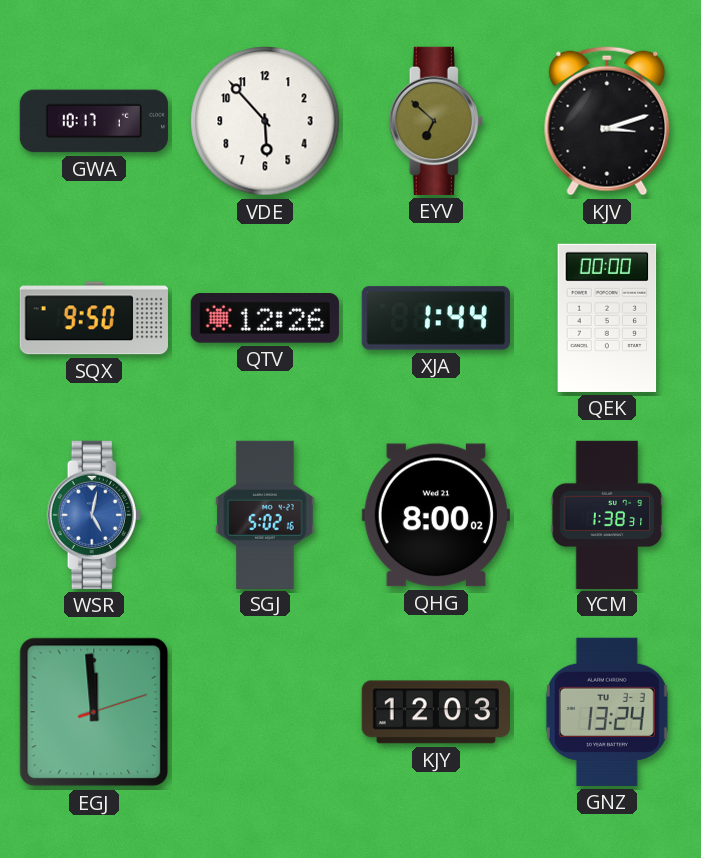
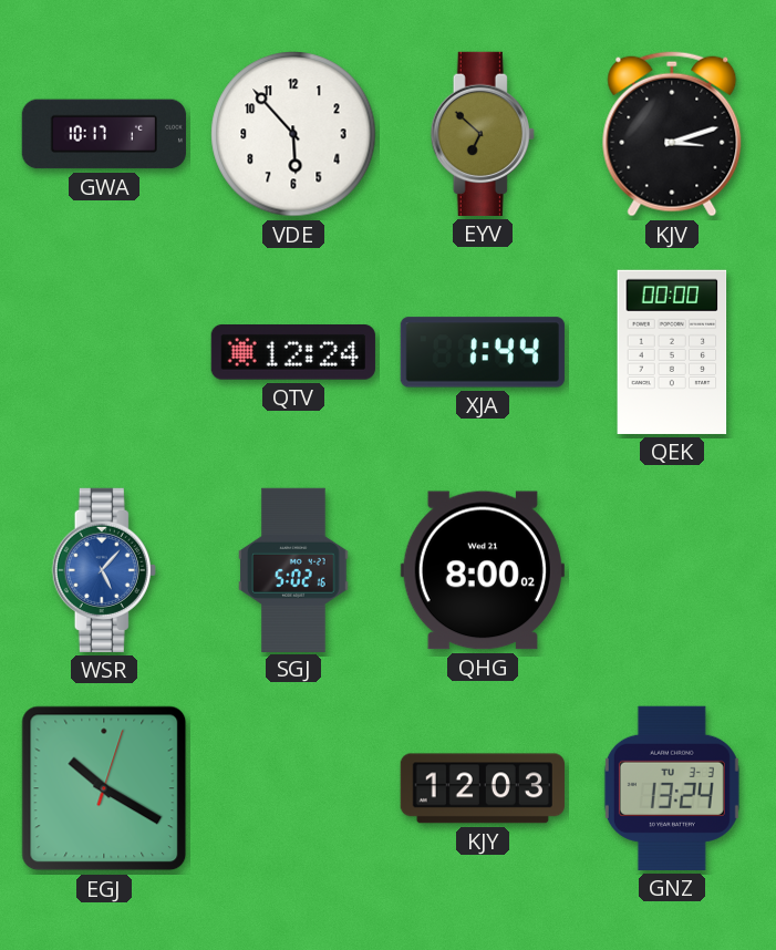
SQX: 9:50 -> none
QTV: 12:26 -> 12:24
WSR: 5:02 -> 5:07
YCM: 1:38 -> none
EGJ: 11:59 -> 10:20
